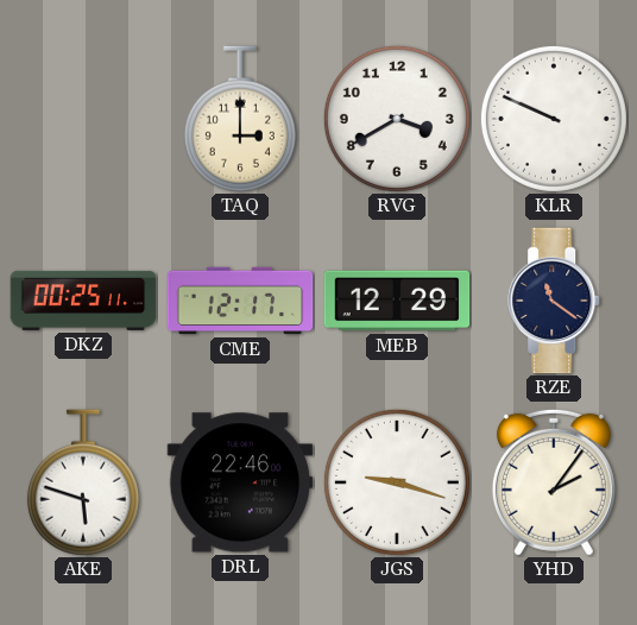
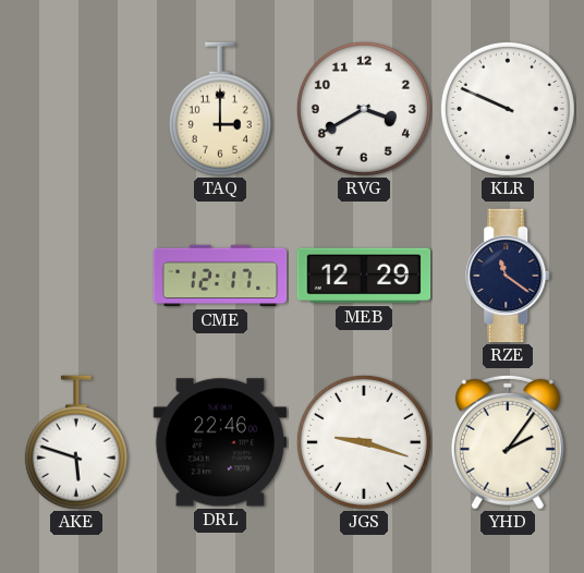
DKZ: 00:25 -> none
